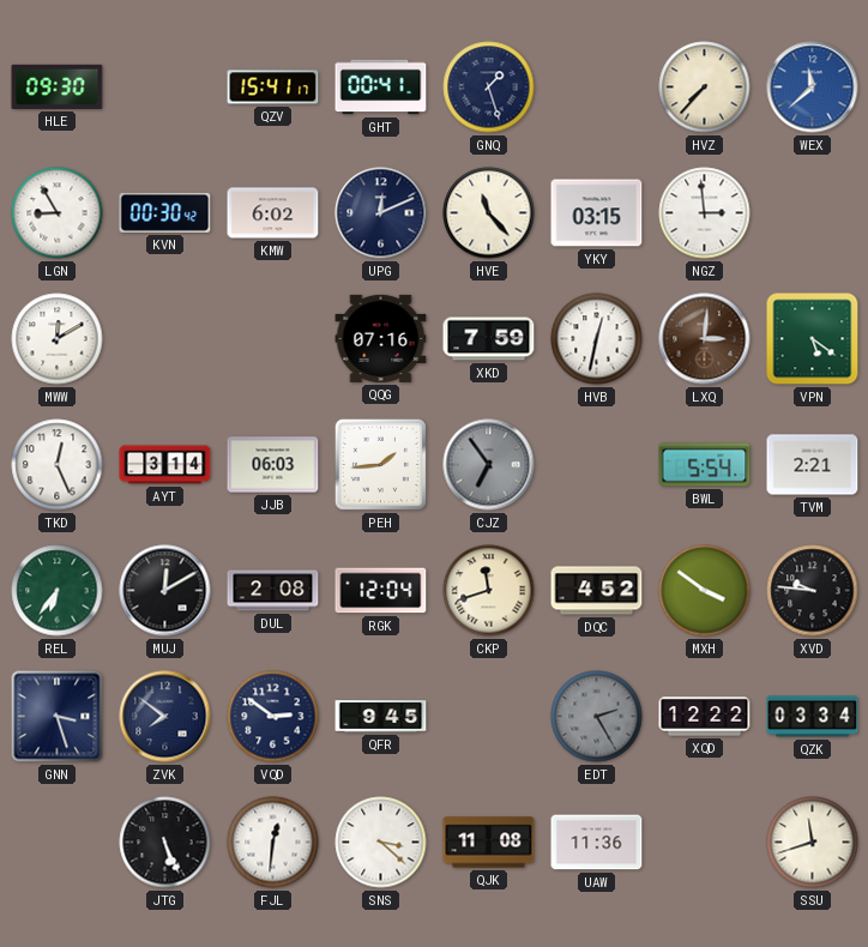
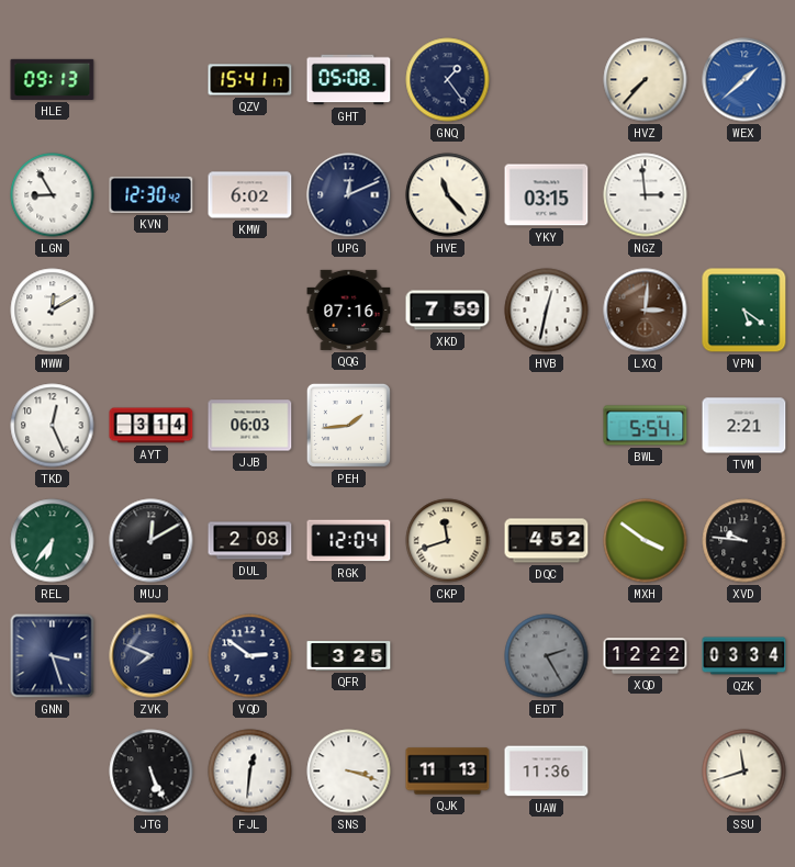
HLE: 09:30 -> 09:13
GHT: 00:41 -> 05:08
GNQ: 1:27 -> 1:24
WEX: 11:38 -> 1:38
KVN: 00:30 -> 12:30
CJZ: 6:54 -> none
ZVK: 7:51 -> 7:49
QFR: 9:45 -> 3:25
SNS: 3:22 -> 3:18
QJK: 11:08 -> 11:13
